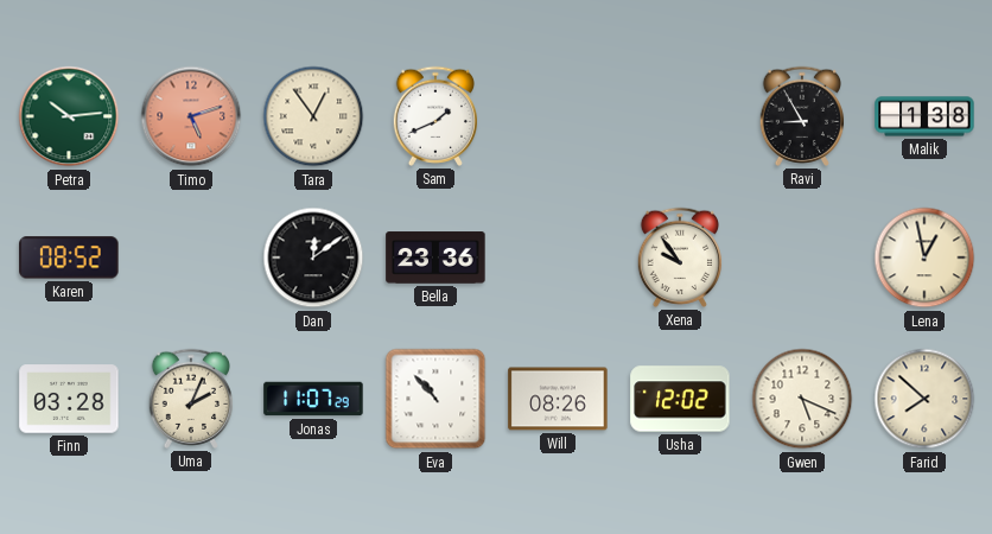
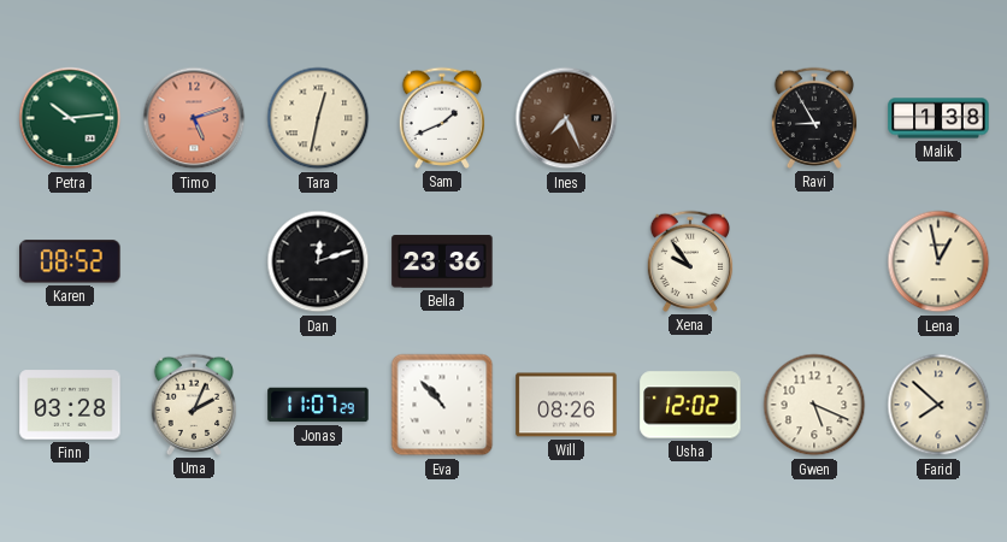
Tara: 12:54 -> 12:32
Ines: none -> 7:26
Dan: 12:09 -> 12:12
